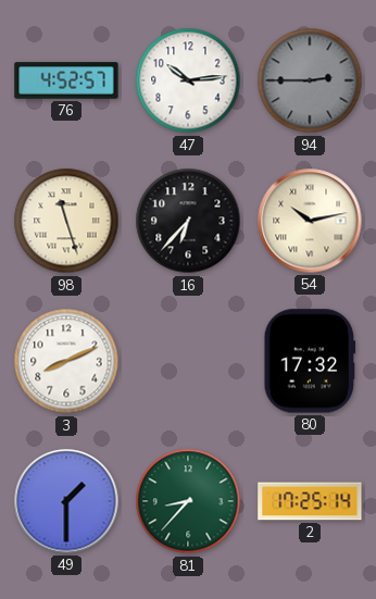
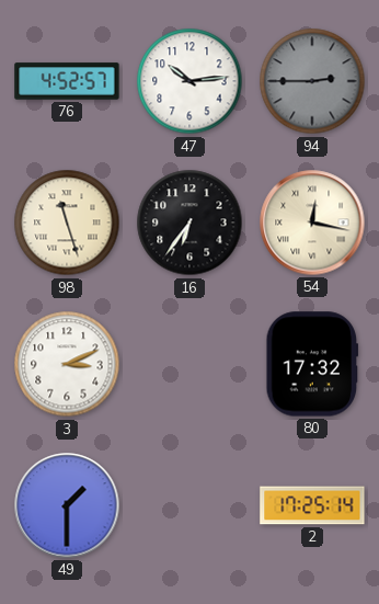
16: 6:37 -> 6:36
54: 10:13 -> 12:17
3: 8:11 -> 3:11
81: 8:37 -> none
